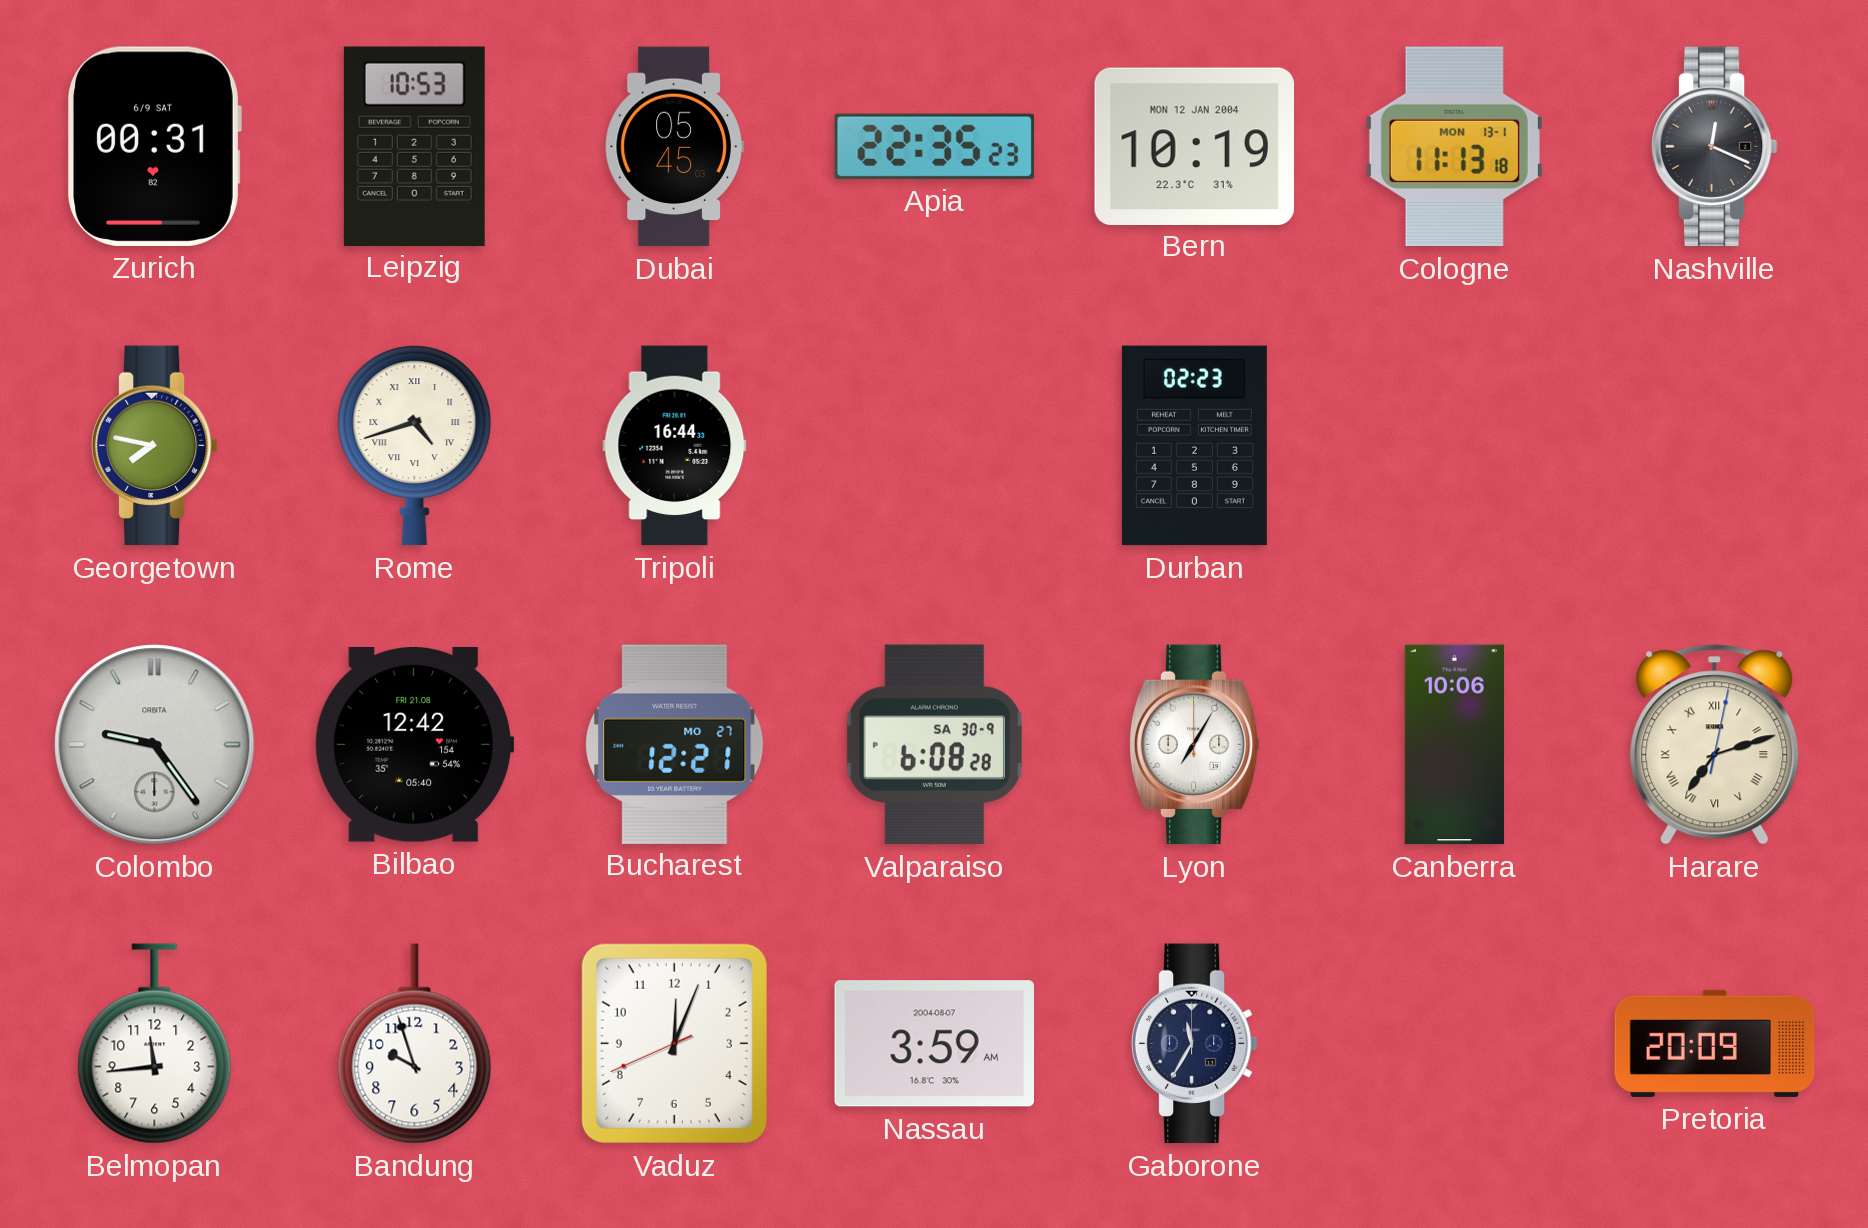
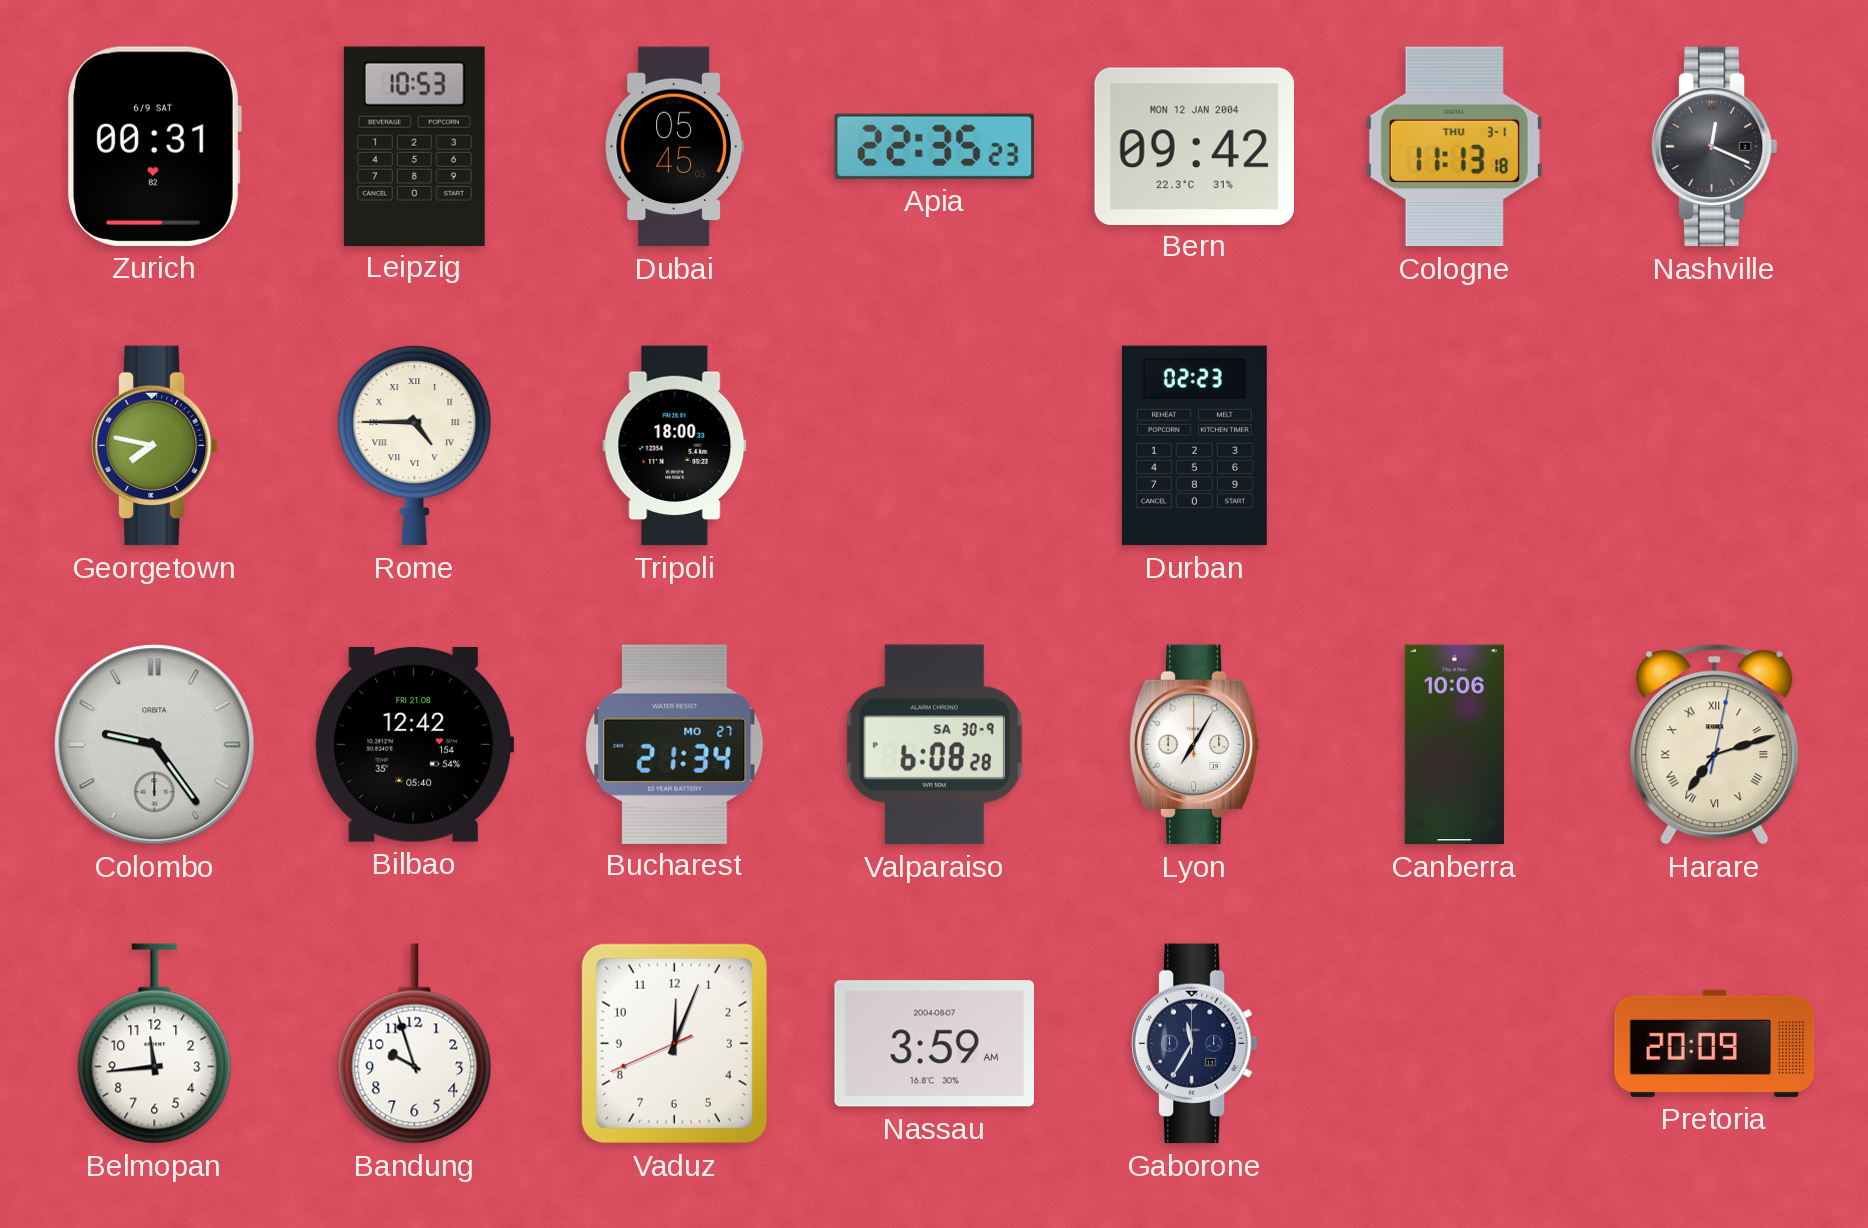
Bern: 10:19 -> 09:42
Cologne date: MON 13-1 -> THU 3-1
Rome: 4:42 -> 4:45
Tripoli: 16:44 -> 18:00
Bucharest: 12:21 -> 21:34
